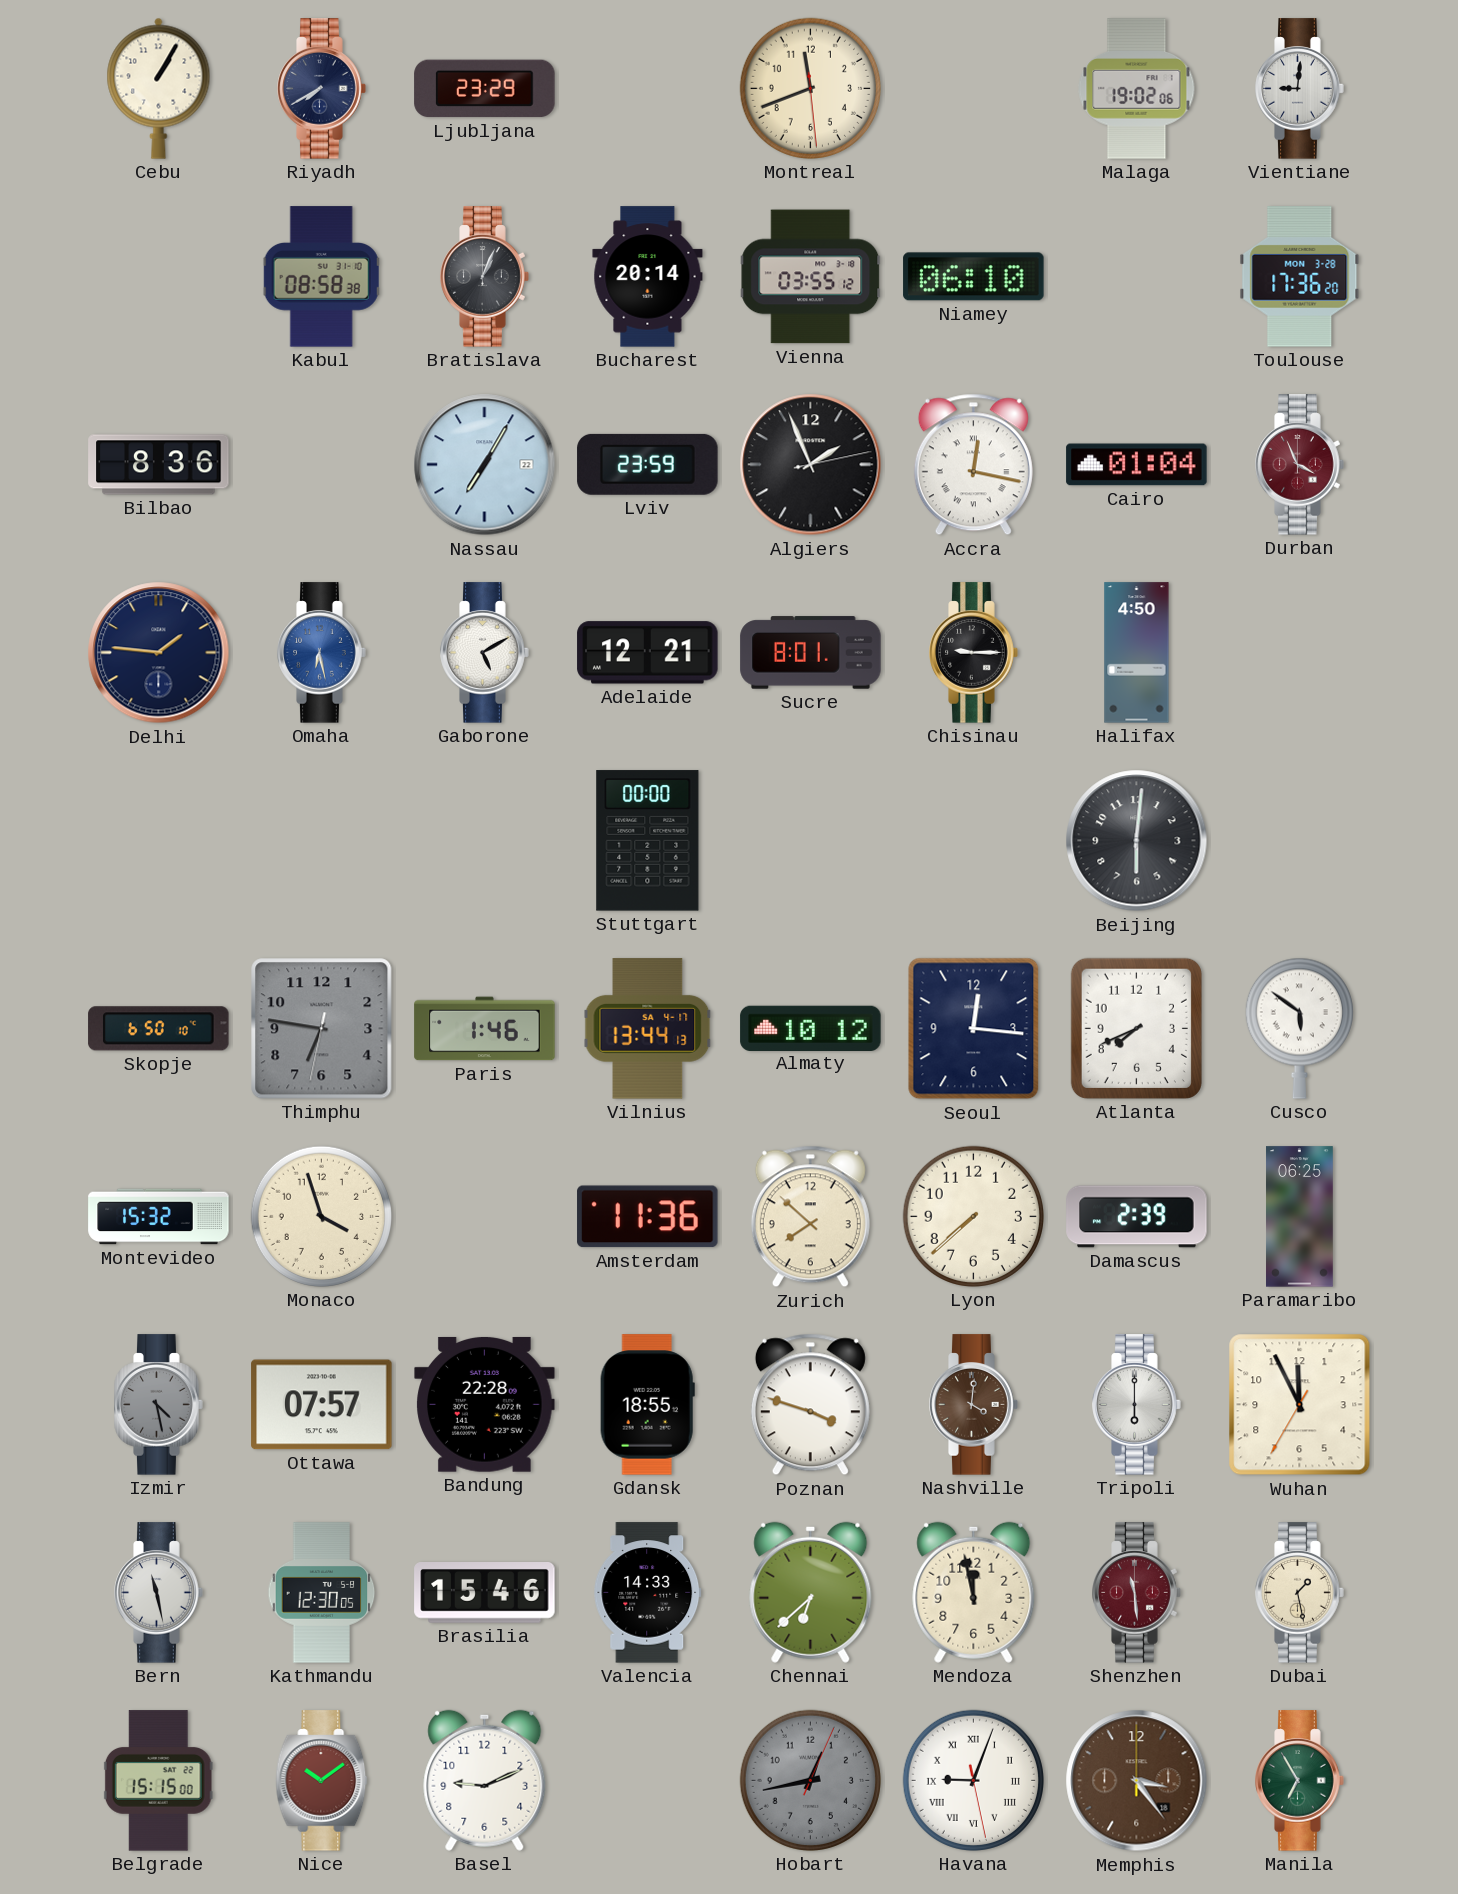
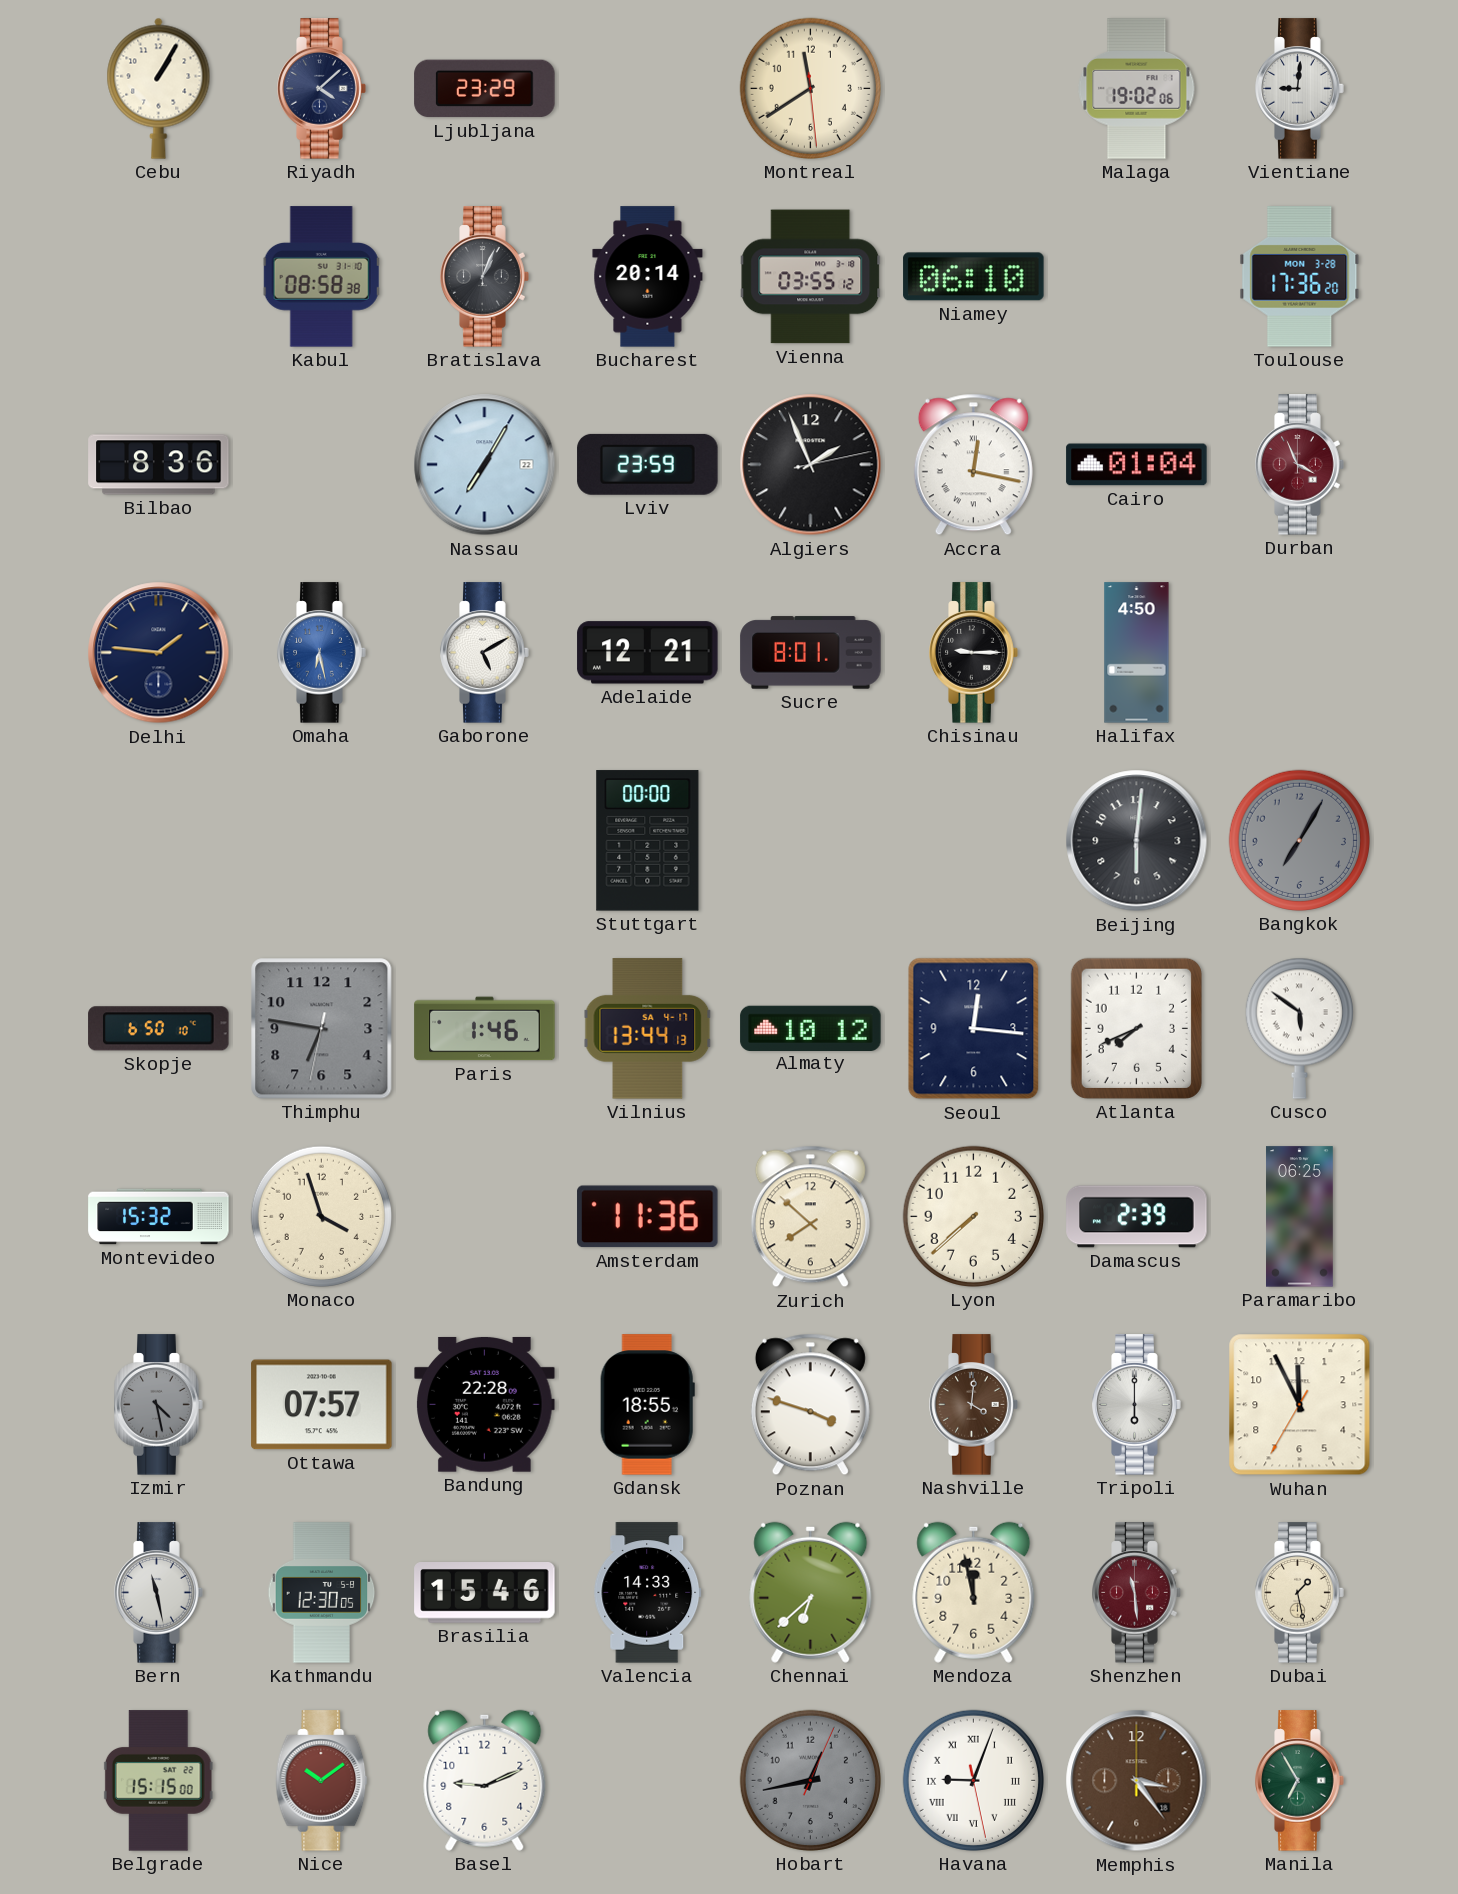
Riyadh: 7:40 -> 4:08
Montreal: 11:41 -> 11:39
Bangkok: none -> 7:05
